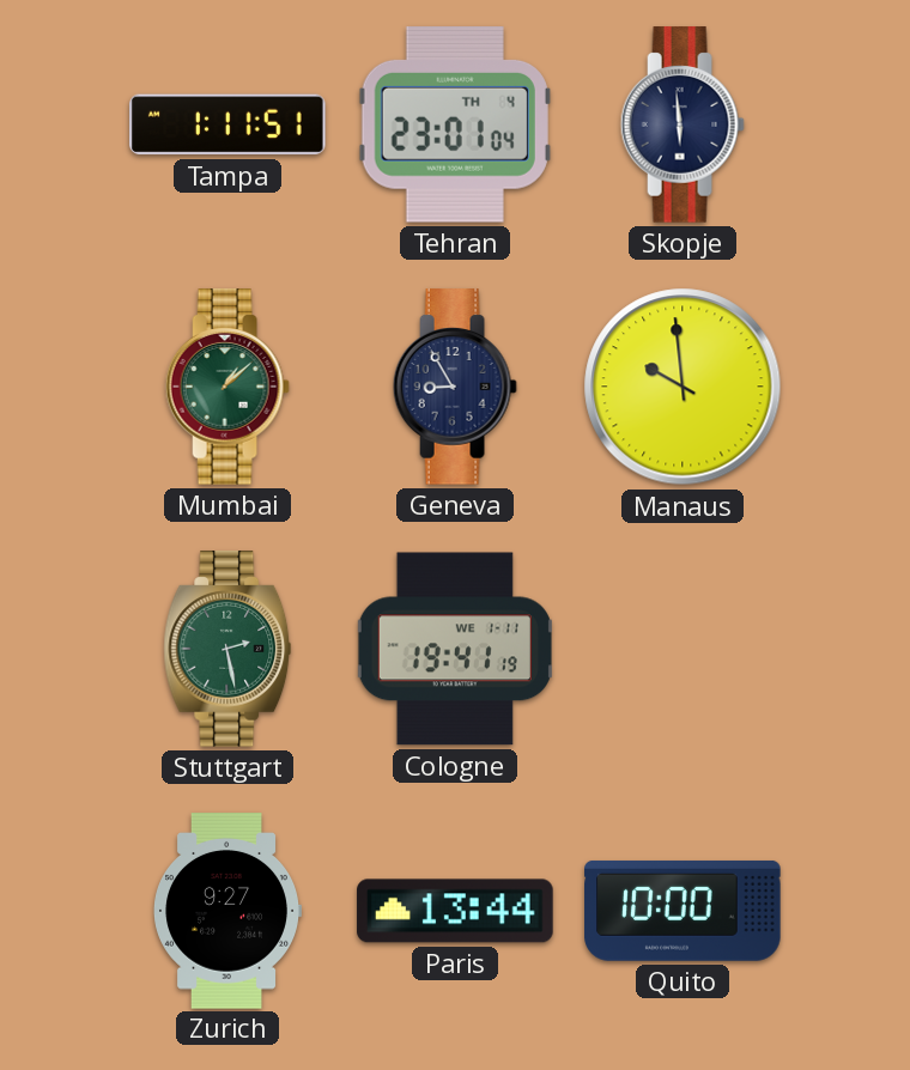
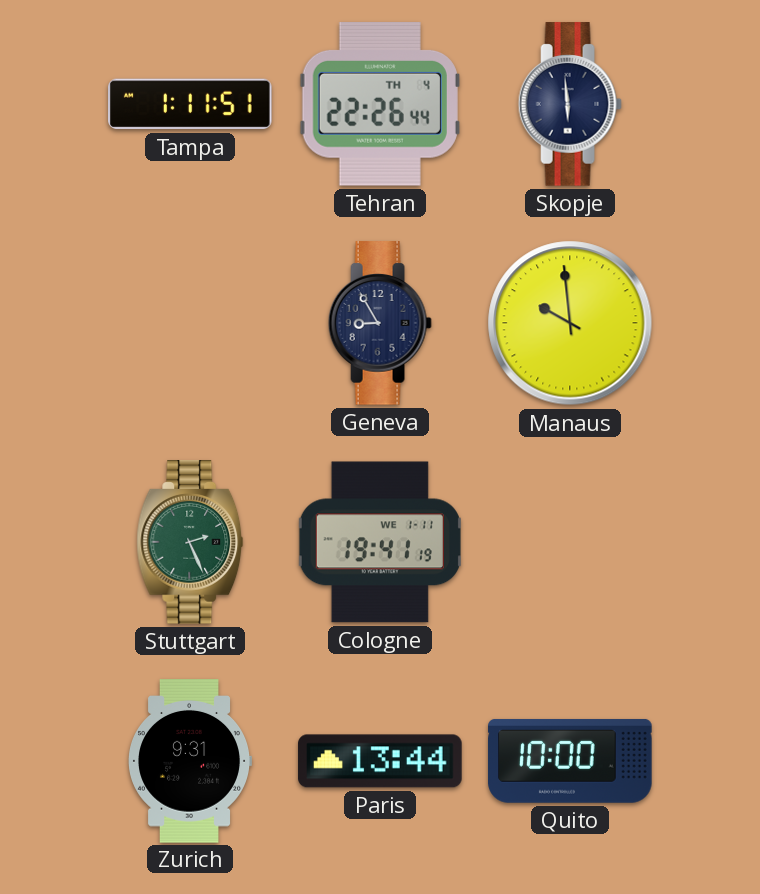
Tehran: 23:01 -> 22:26
Mumbai: 1:08 -> none
Stuttgart: 2:28 -> 2:26
Zurich: 9:27 -> 9:31
